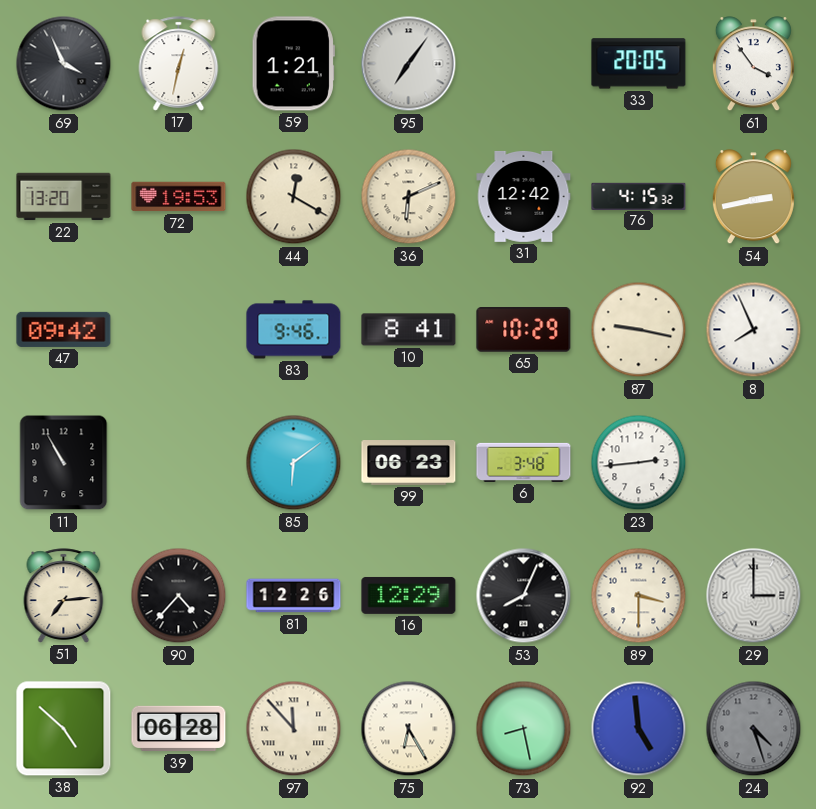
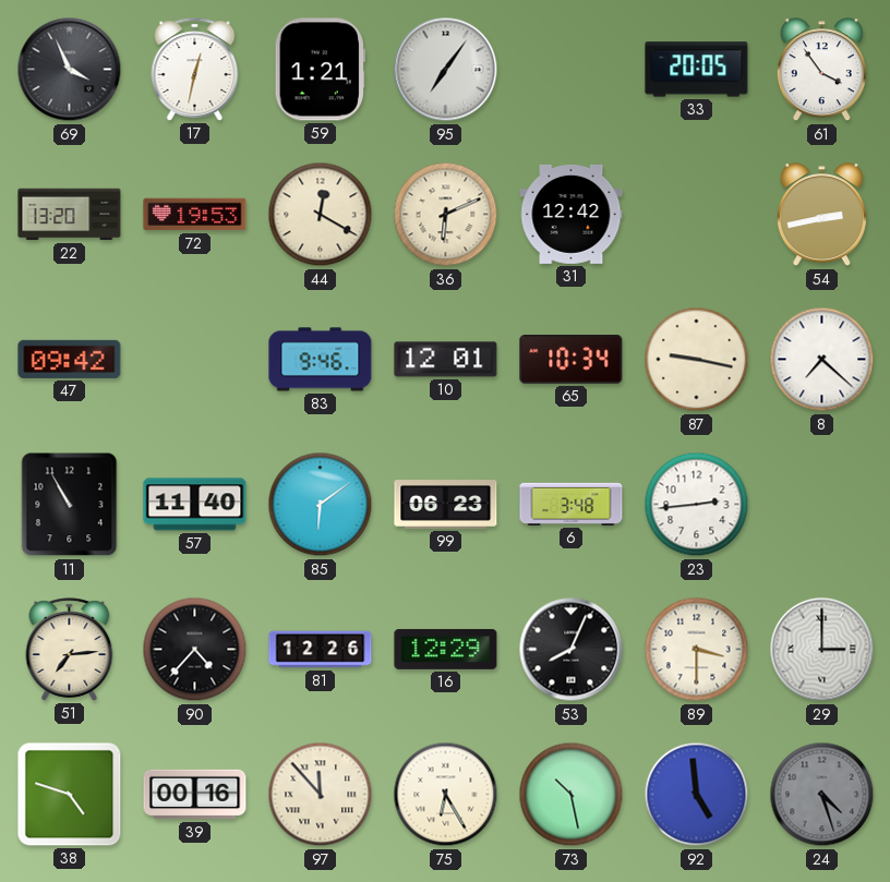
76: 4:15 -> none
10: 8:41 -> 12:01
65: 10:29 -> 10:34
8: 7:56 -> 7:22
57: none -> 11:40
38: 4:52 -> 4:48
39: 06:28 -> 00:16
73: 8:28 -> 10:28
